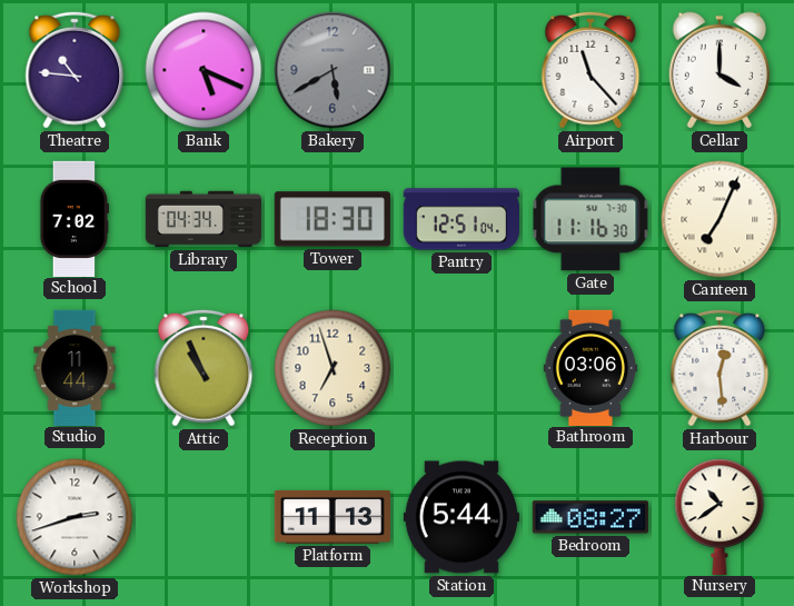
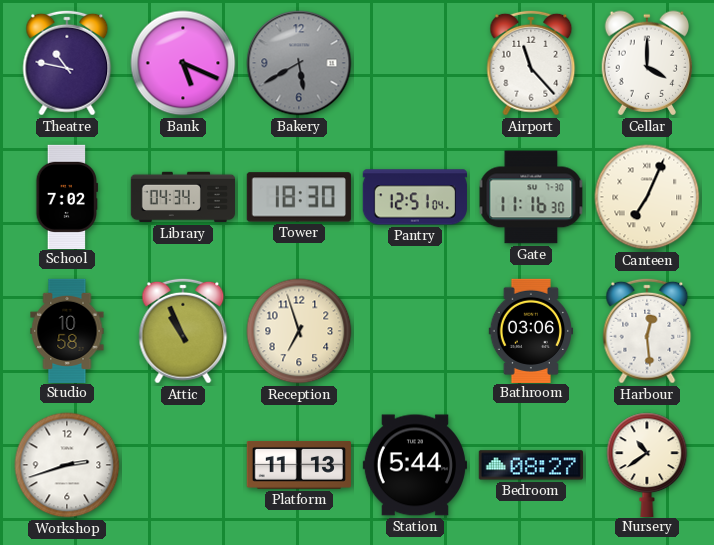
Theatre: 10:46 -> 10:47
Studio: 11:44 -> 10:58
